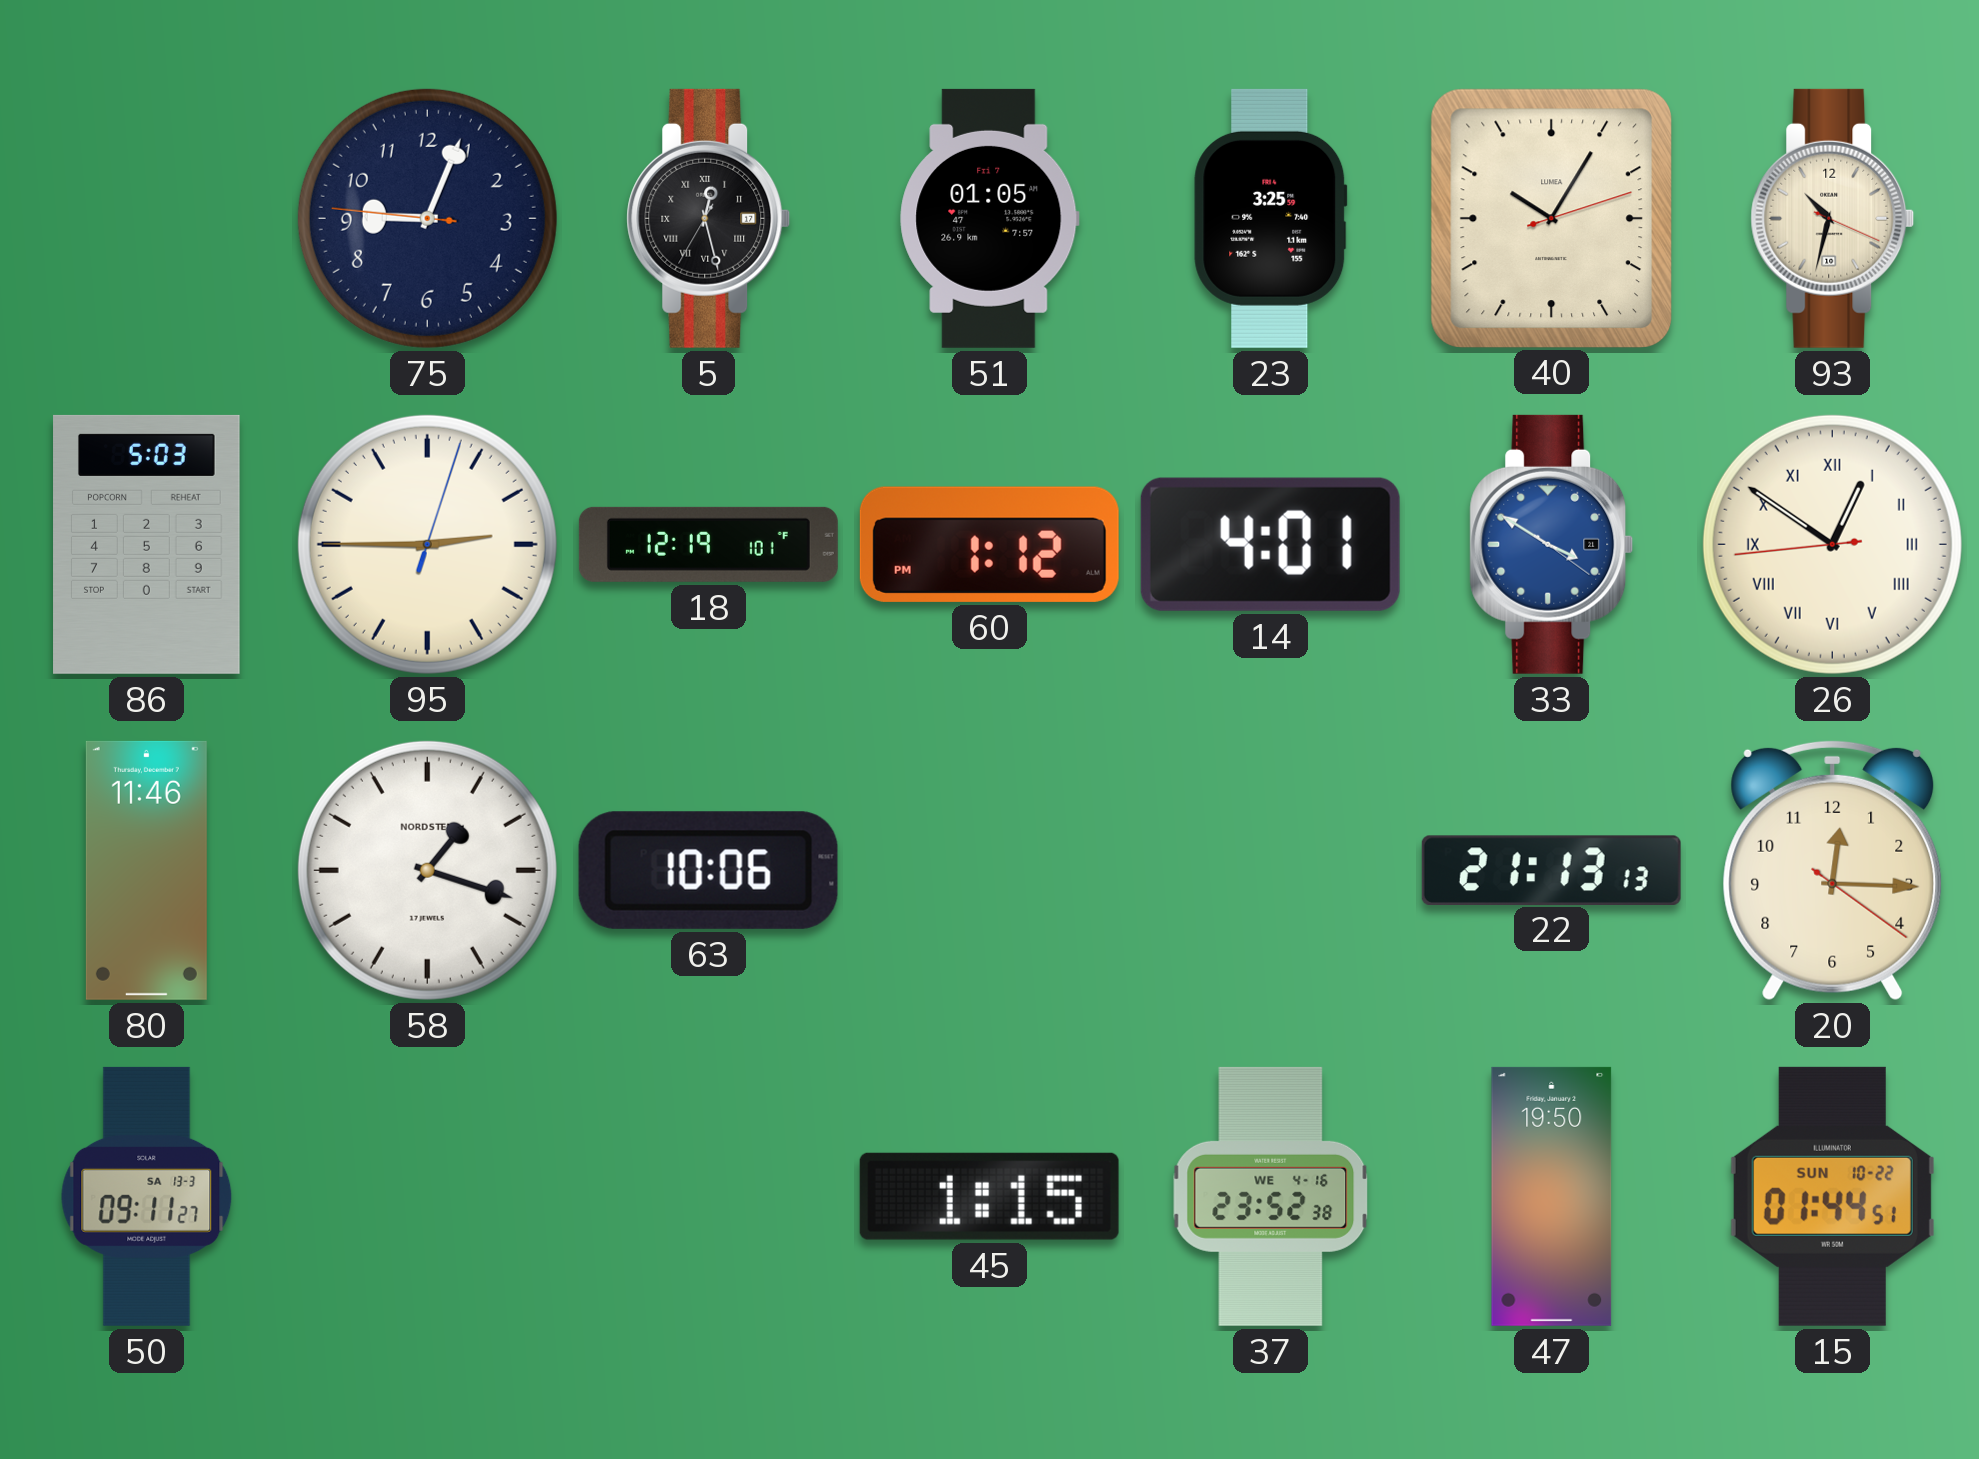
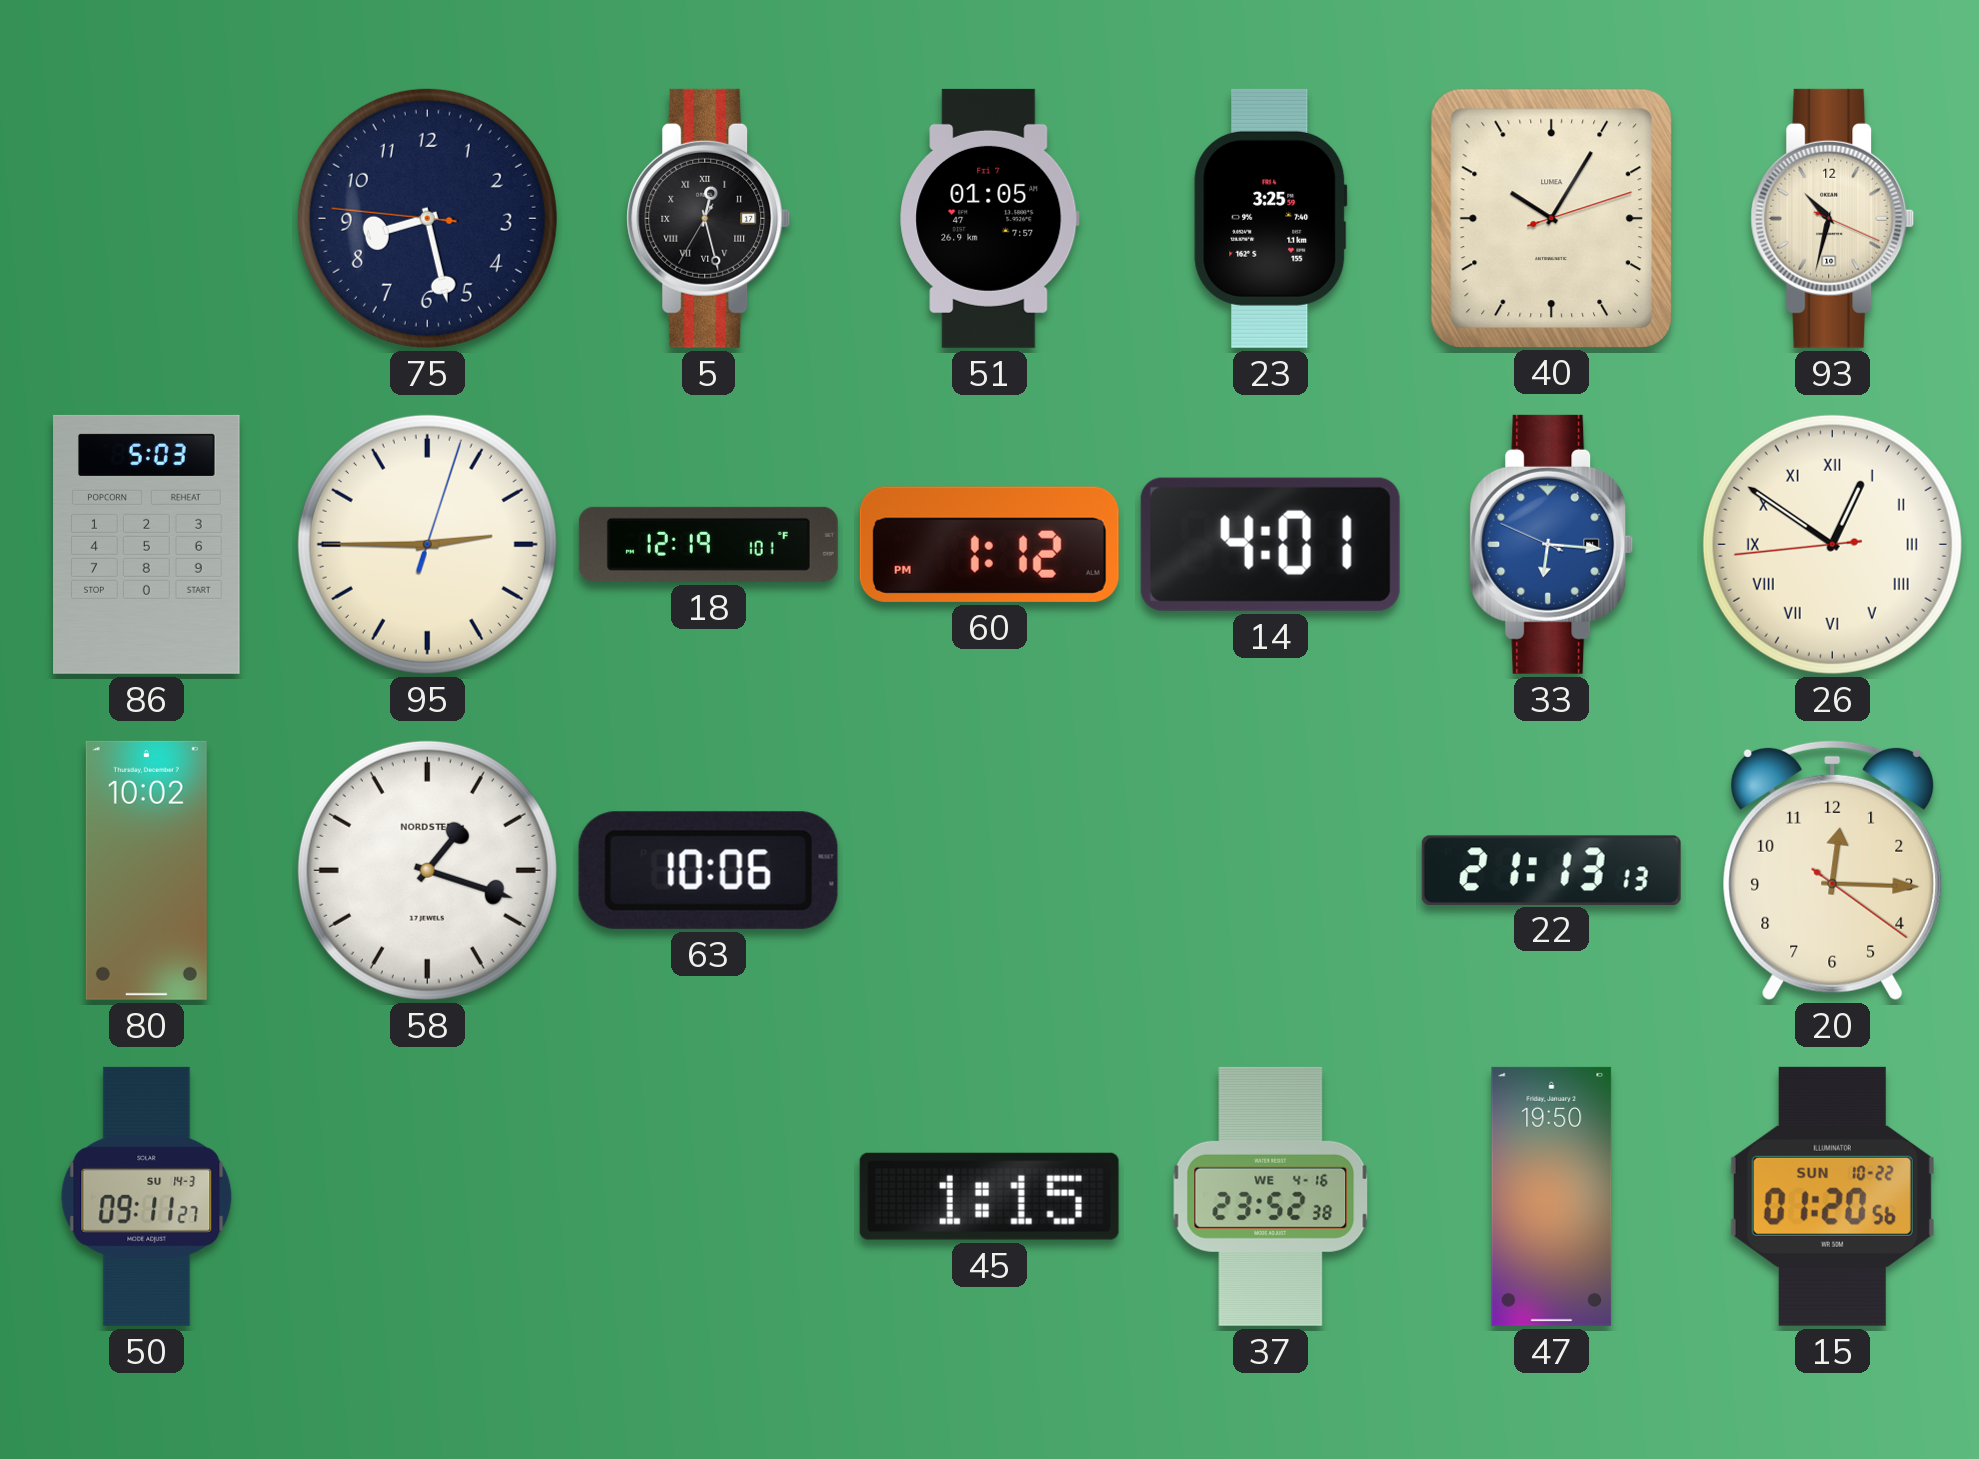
75: 9:03 -> 8:27
33: 3:50 -> 6:15
80: 11:46 -> 10:02
50 date: SA 13-3 -> SU 14-3
15: 01:44 -> 01:20
